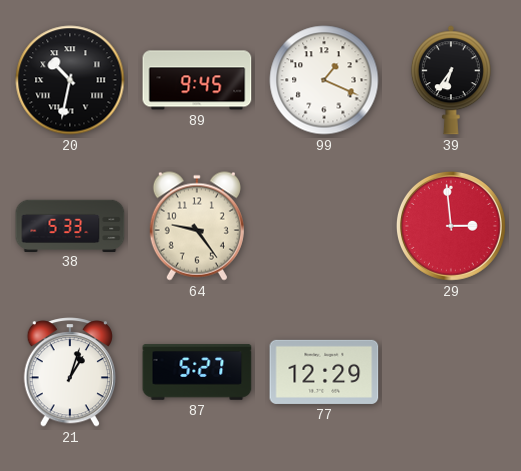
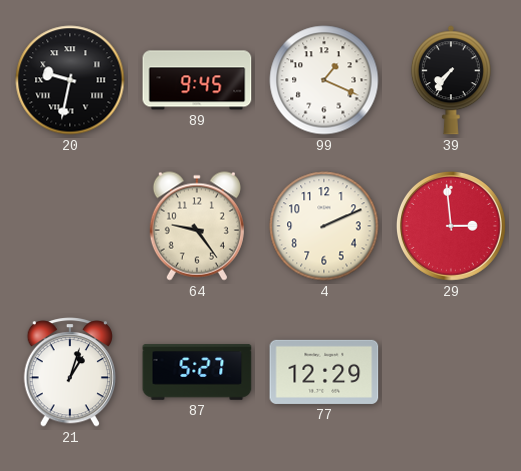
20: 10:32 -> 9:32
39: 6:36 -> 7:36
38: 5:33 -> none
4: none -> 2:11
